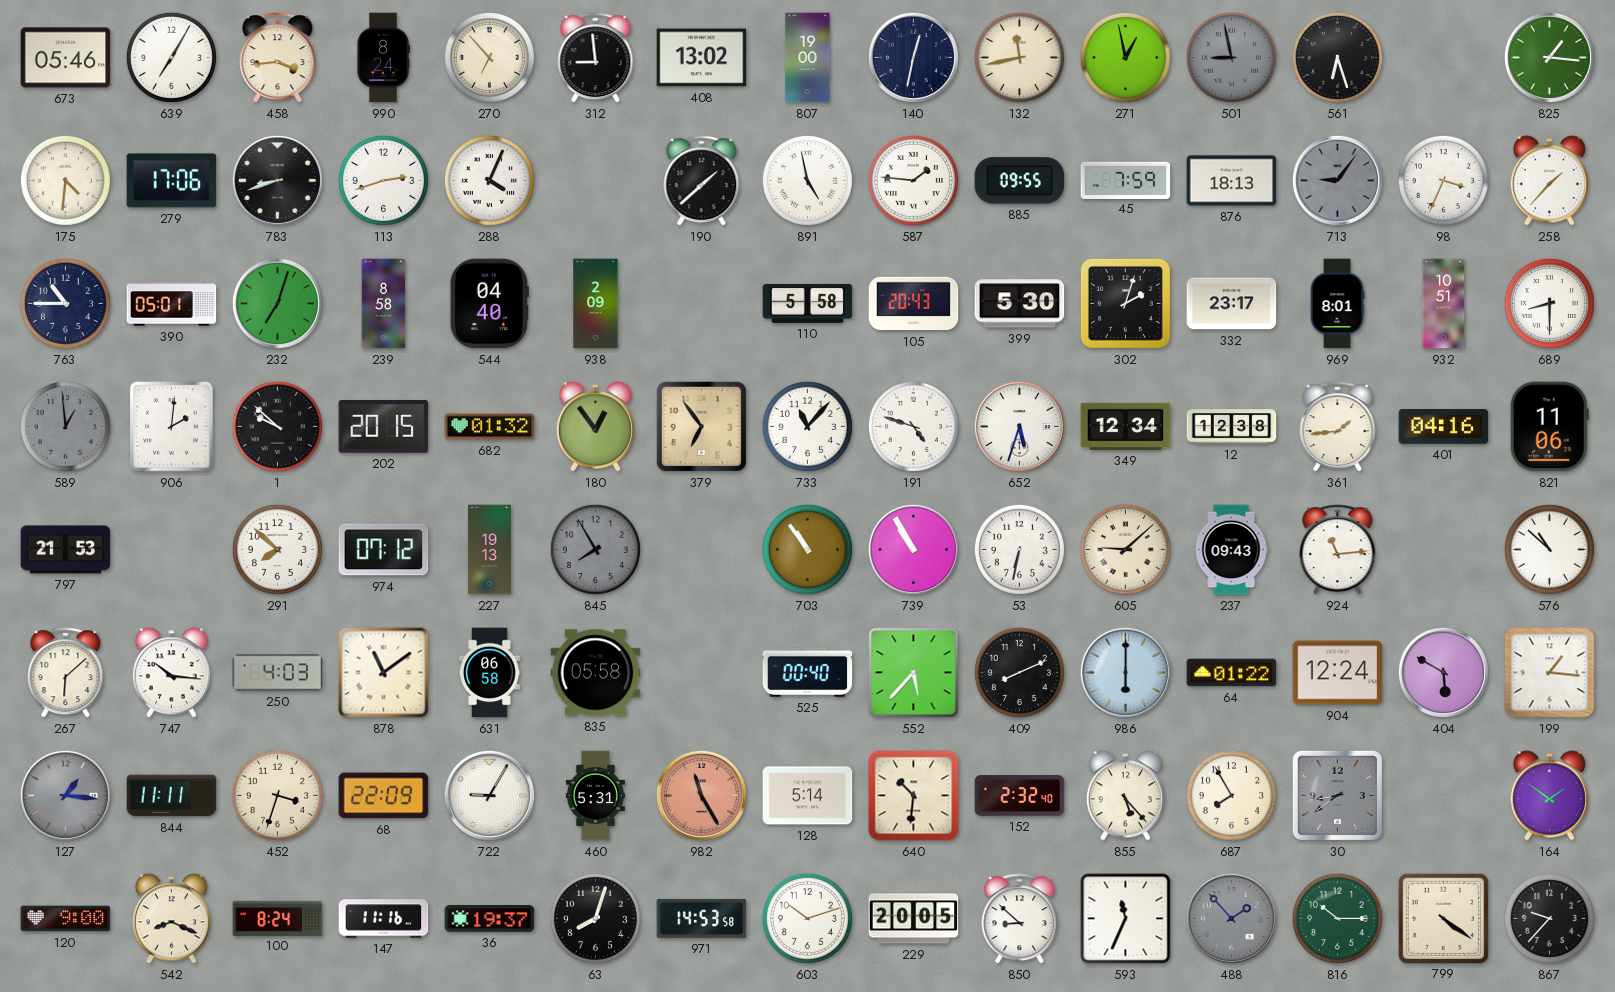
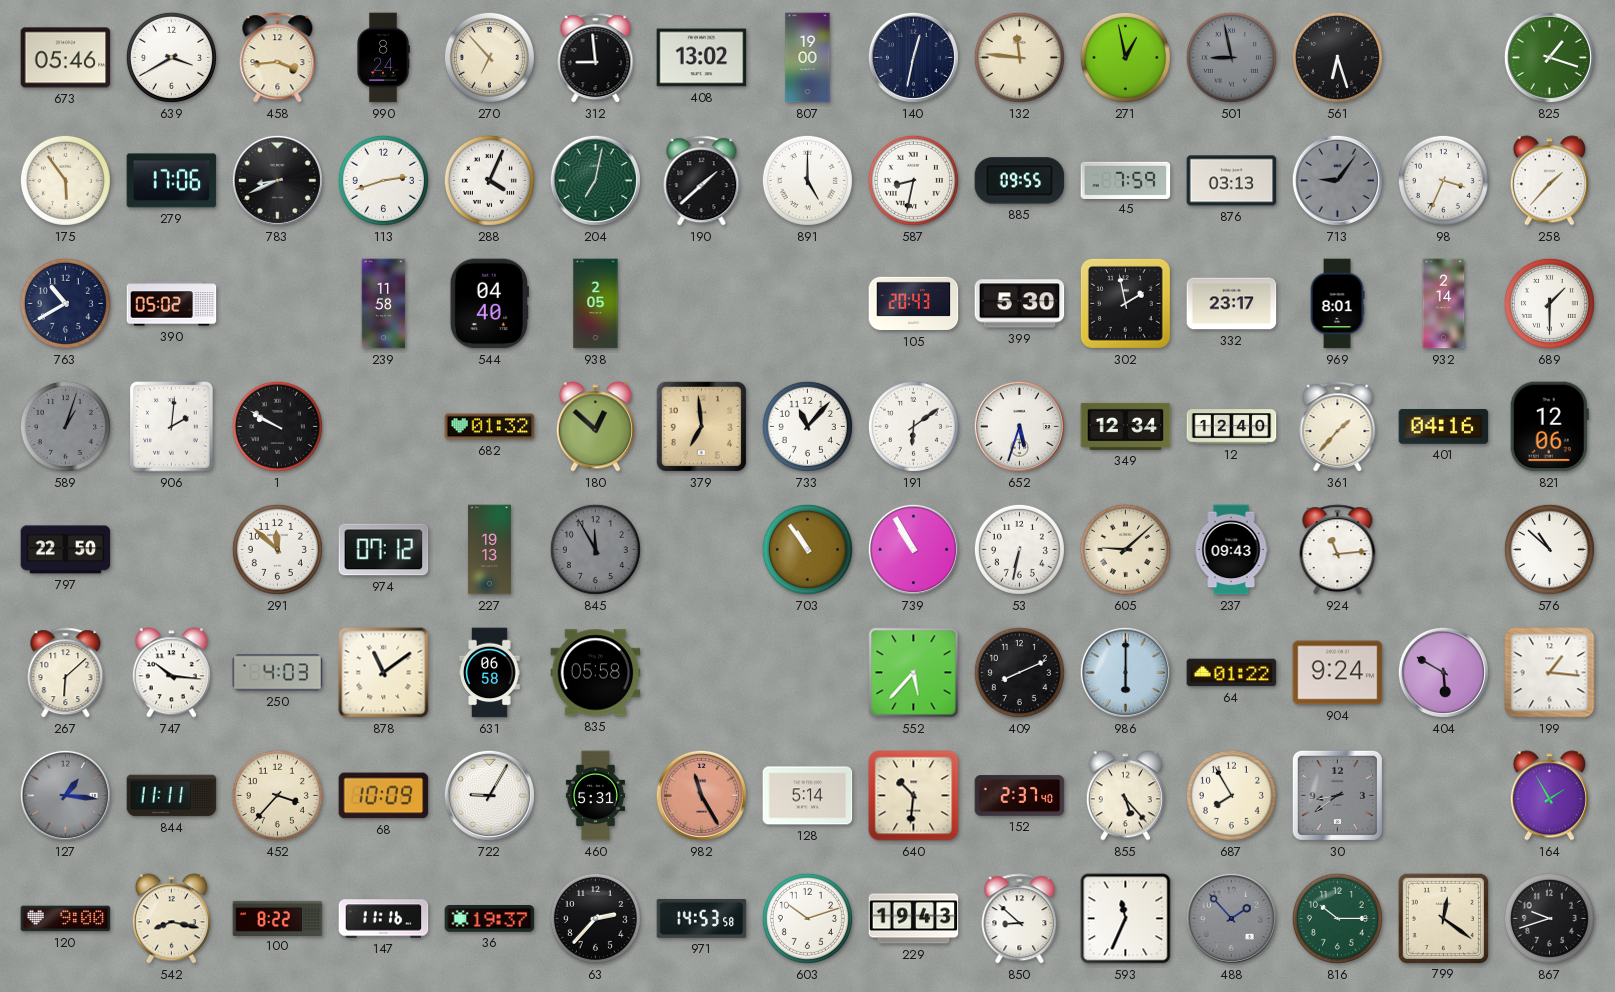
639: 7:05 -> 3:40
132: 11:43 -> 11:46
825: 1:16 -> 1:18
175: 4:31 -> 5:54
783: 8:42 -> 8:41
204: none -> 7:02
891: 4:58 -> 5:00
587: 1:46 -> 8:32
876: 18:13 -> 03:13
763: 10:45 -> 10:40
390: 05:01 -> 05:02
232: 7:03 -> none
239: 8:58 -> 11:58
938: 2:09 -> 2:05
110: 5:58 -> none
302: 2:03 -> 1:58
932: 10:51 -> 2:14
689: 8:30 -> 1:30
589: 12:59 -> 1:03
1: 9:52 -> 9:50
202: 20:15 -> none
180: 12:54 -> 12:52
379: 6:54 -> 6:59
191: 4:48 -> 6:09
12: 12:38 -> 12:40
361: 1:44 -> 1:37
821: 11:06 -> 12:06
797: 21:53 -> 22:50
291: 7:52 -> 11:52
845: 7:55 -> 11:55
525: 00:40 -> none
904: 12:24 -> 9:24
452: 3:33 -> 3:37
68: 22:09 -> 10:09
152: 2:32 -> 2:37
164: 1:51 -> 1:55
542: 8:19 -> 8:17
100: 8:24 -> 8:22
63: 8:03 -> 2:37
229: 20:05 -> 19:43
799: 4:21 -> 12:21
867: 9:37 -> 9:42
